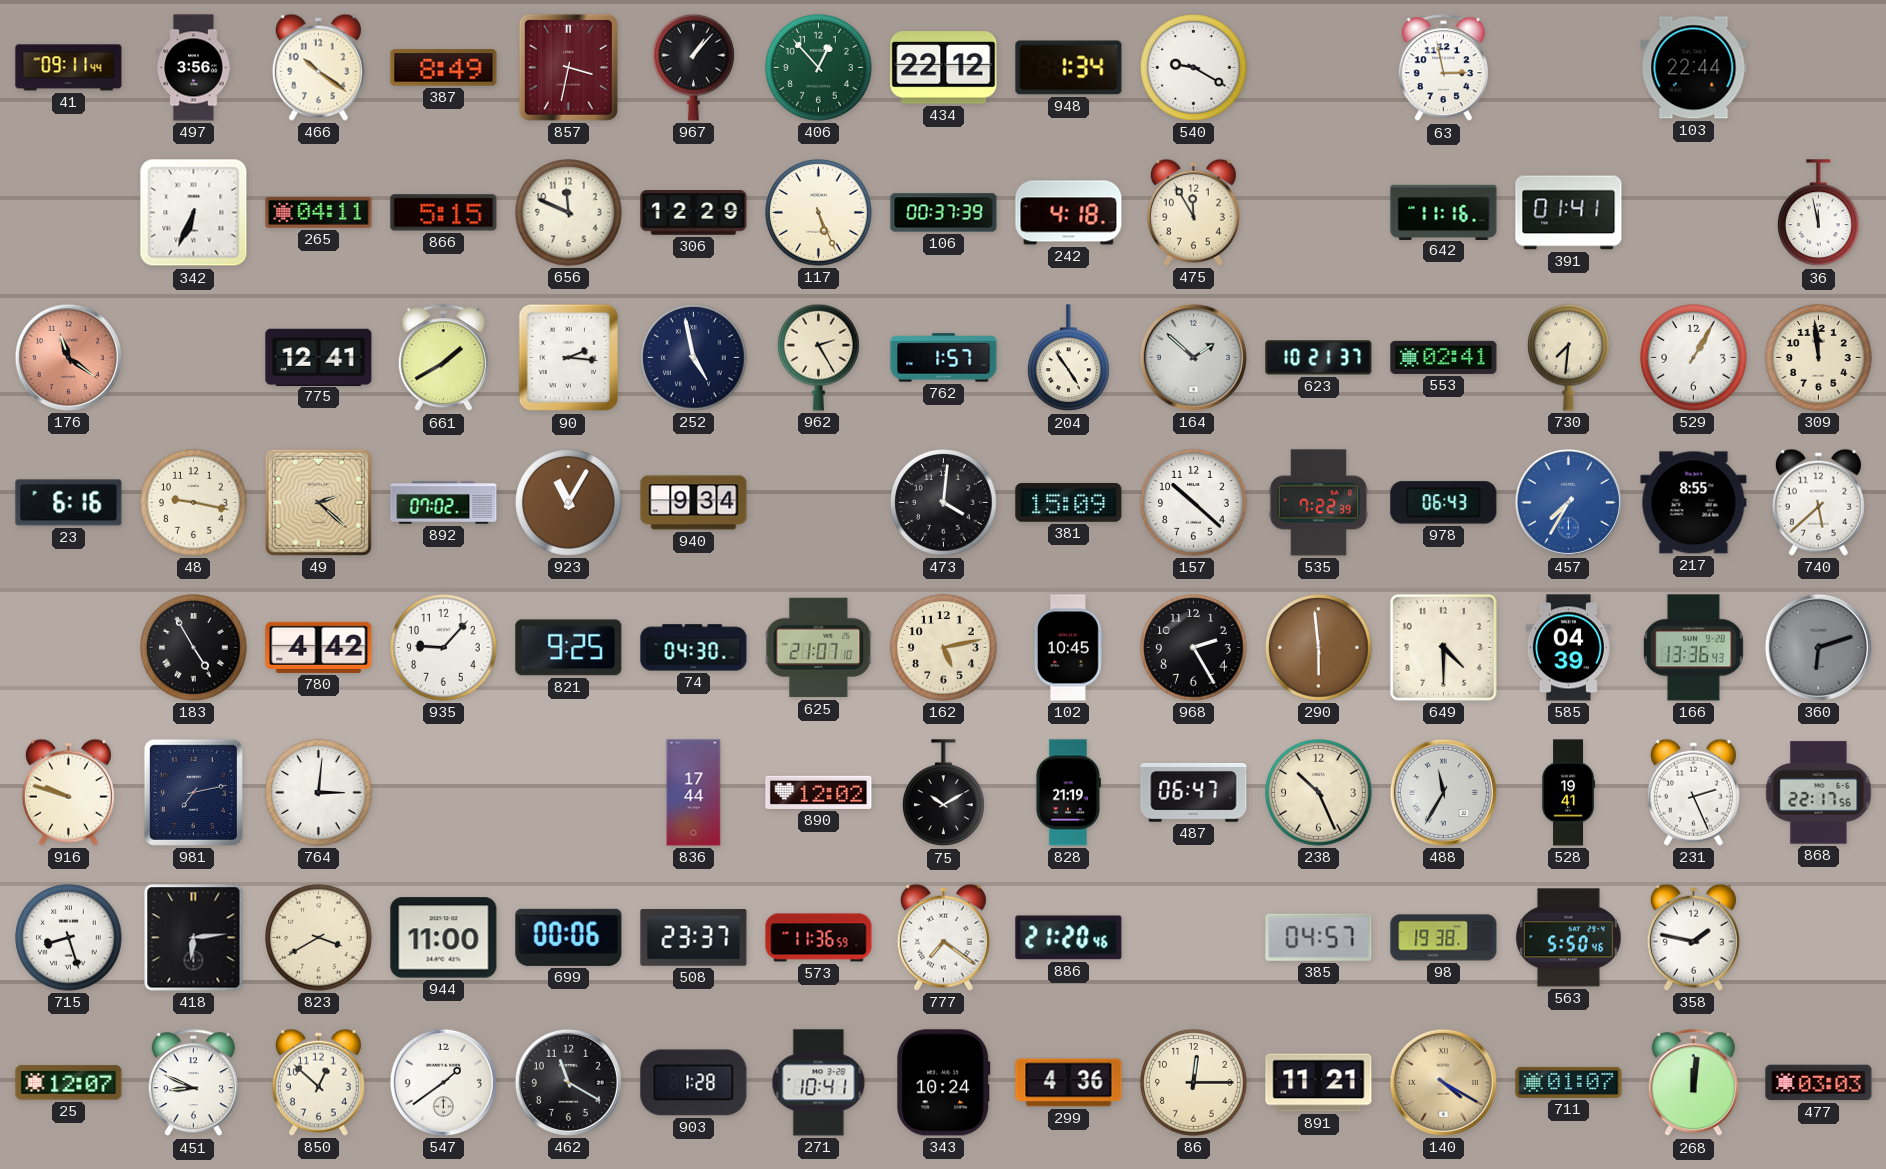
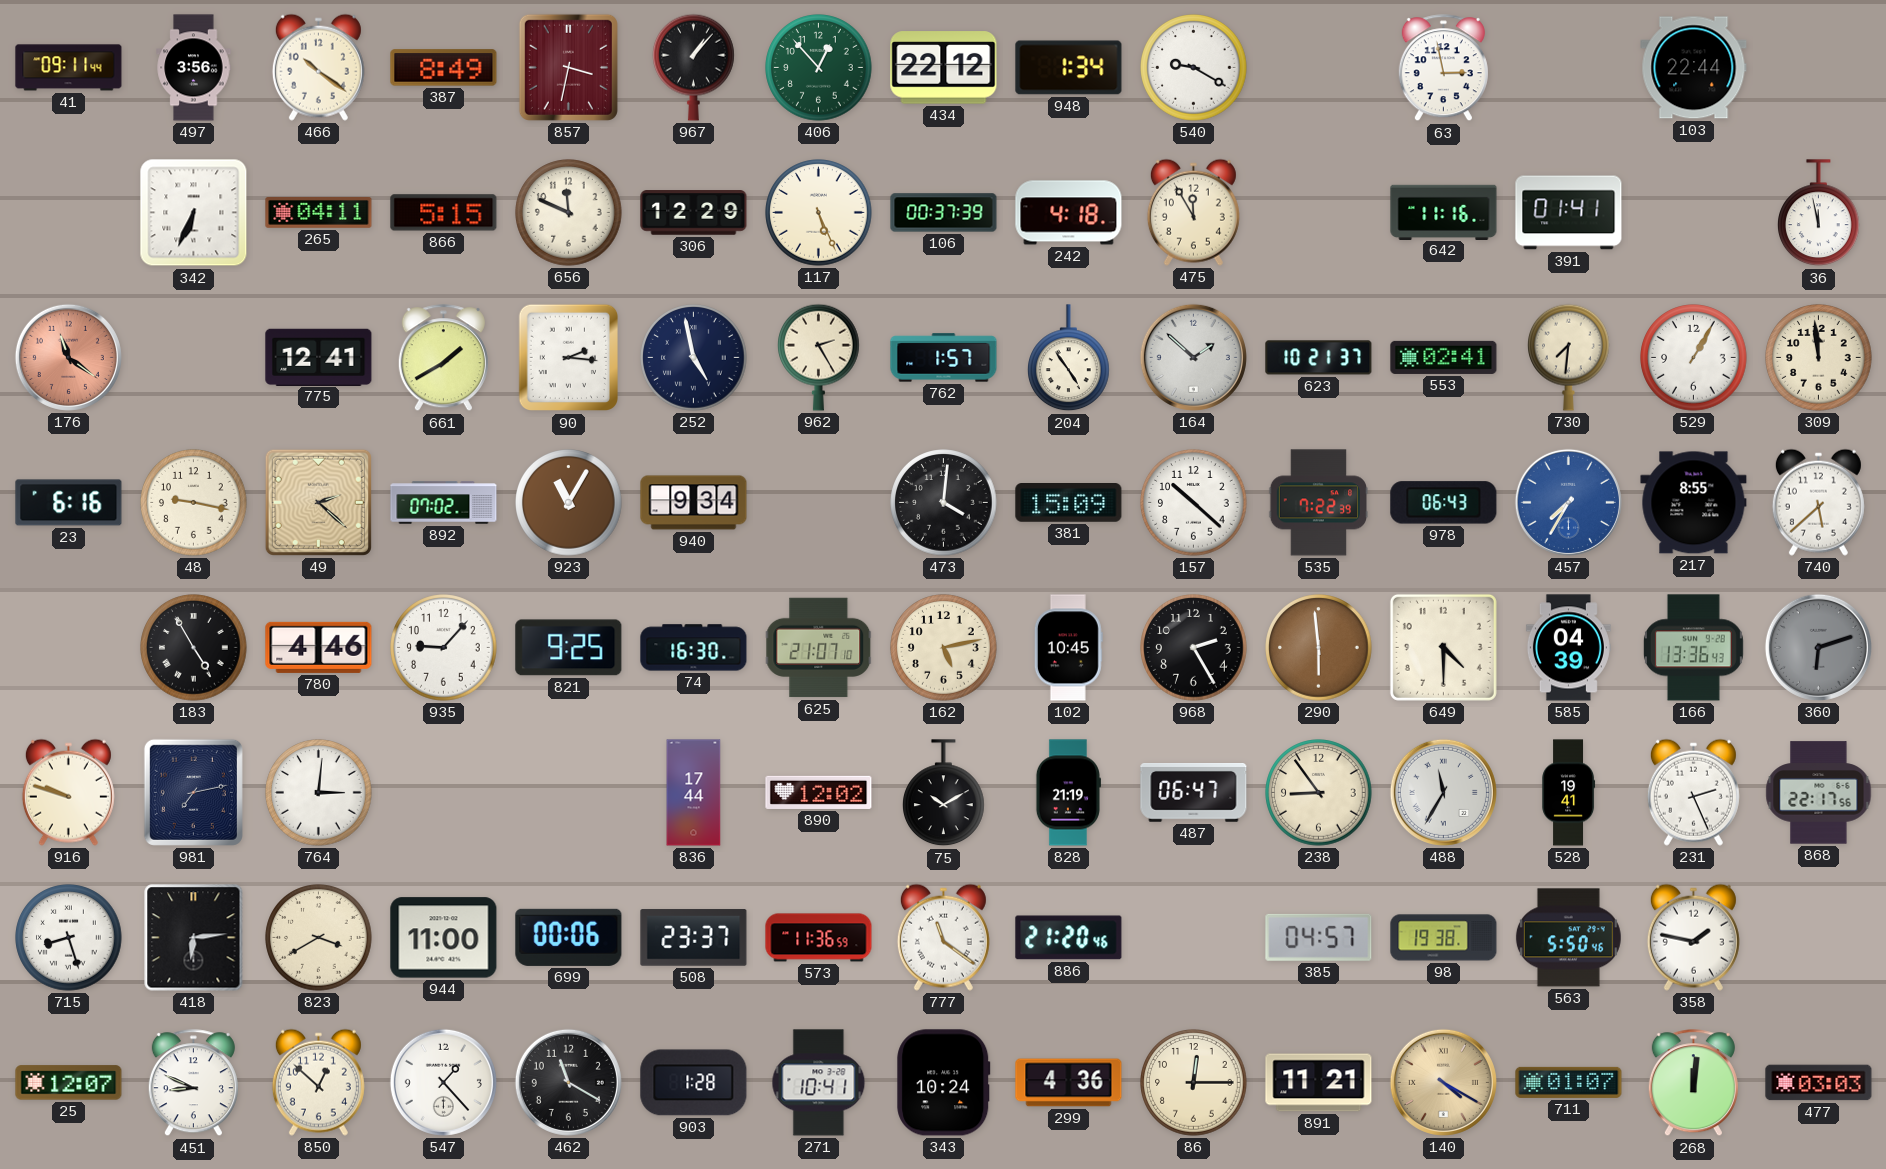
780: 4:42 -> 4:46
74: 04:30 -> 16:30
238: 10:26 -> 8:54
777: 7:21 -> 11:21
547: 1:39 -> 1:23
